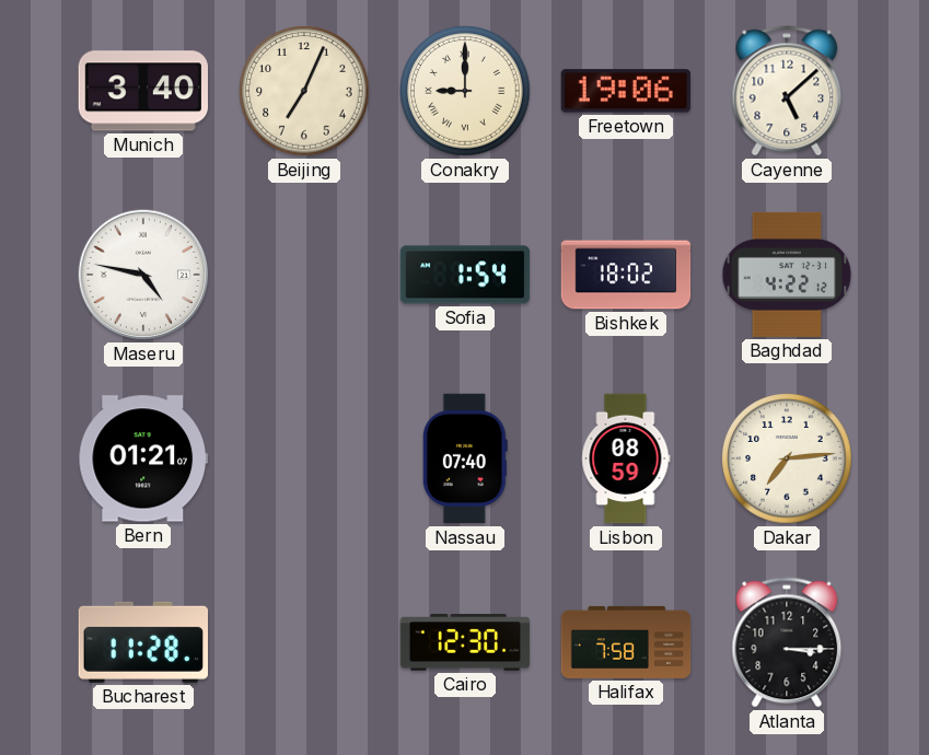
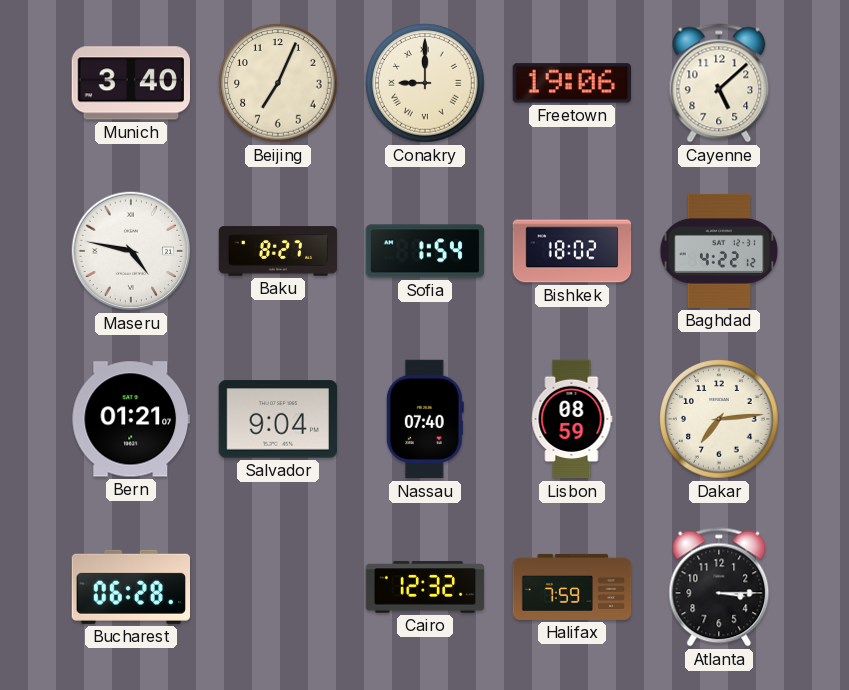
Baku: none -> 8:27
Salvador: none -> 9:04
Bucharest: 11:28 -> 06:28
Cairo: 12:30 -> 12:32
Halifax: 7:58 -> 7:59
